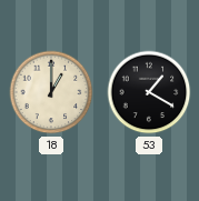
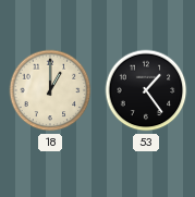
53: 1:20 -> 1:24
